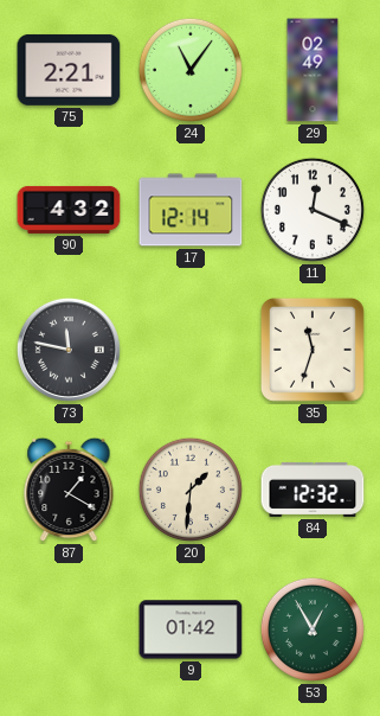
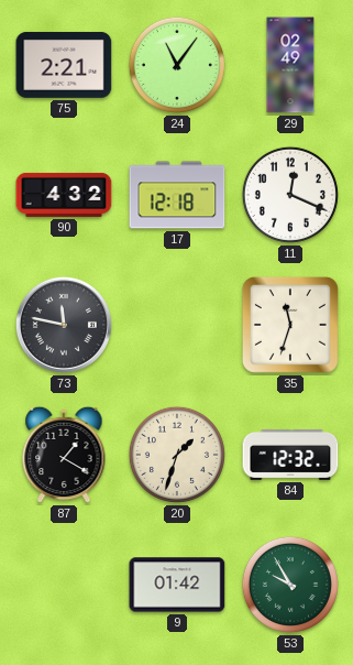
17: 12:14 -> 12:18
20: 1:31 -> 1:33
53: 12:55 -> 9:55
